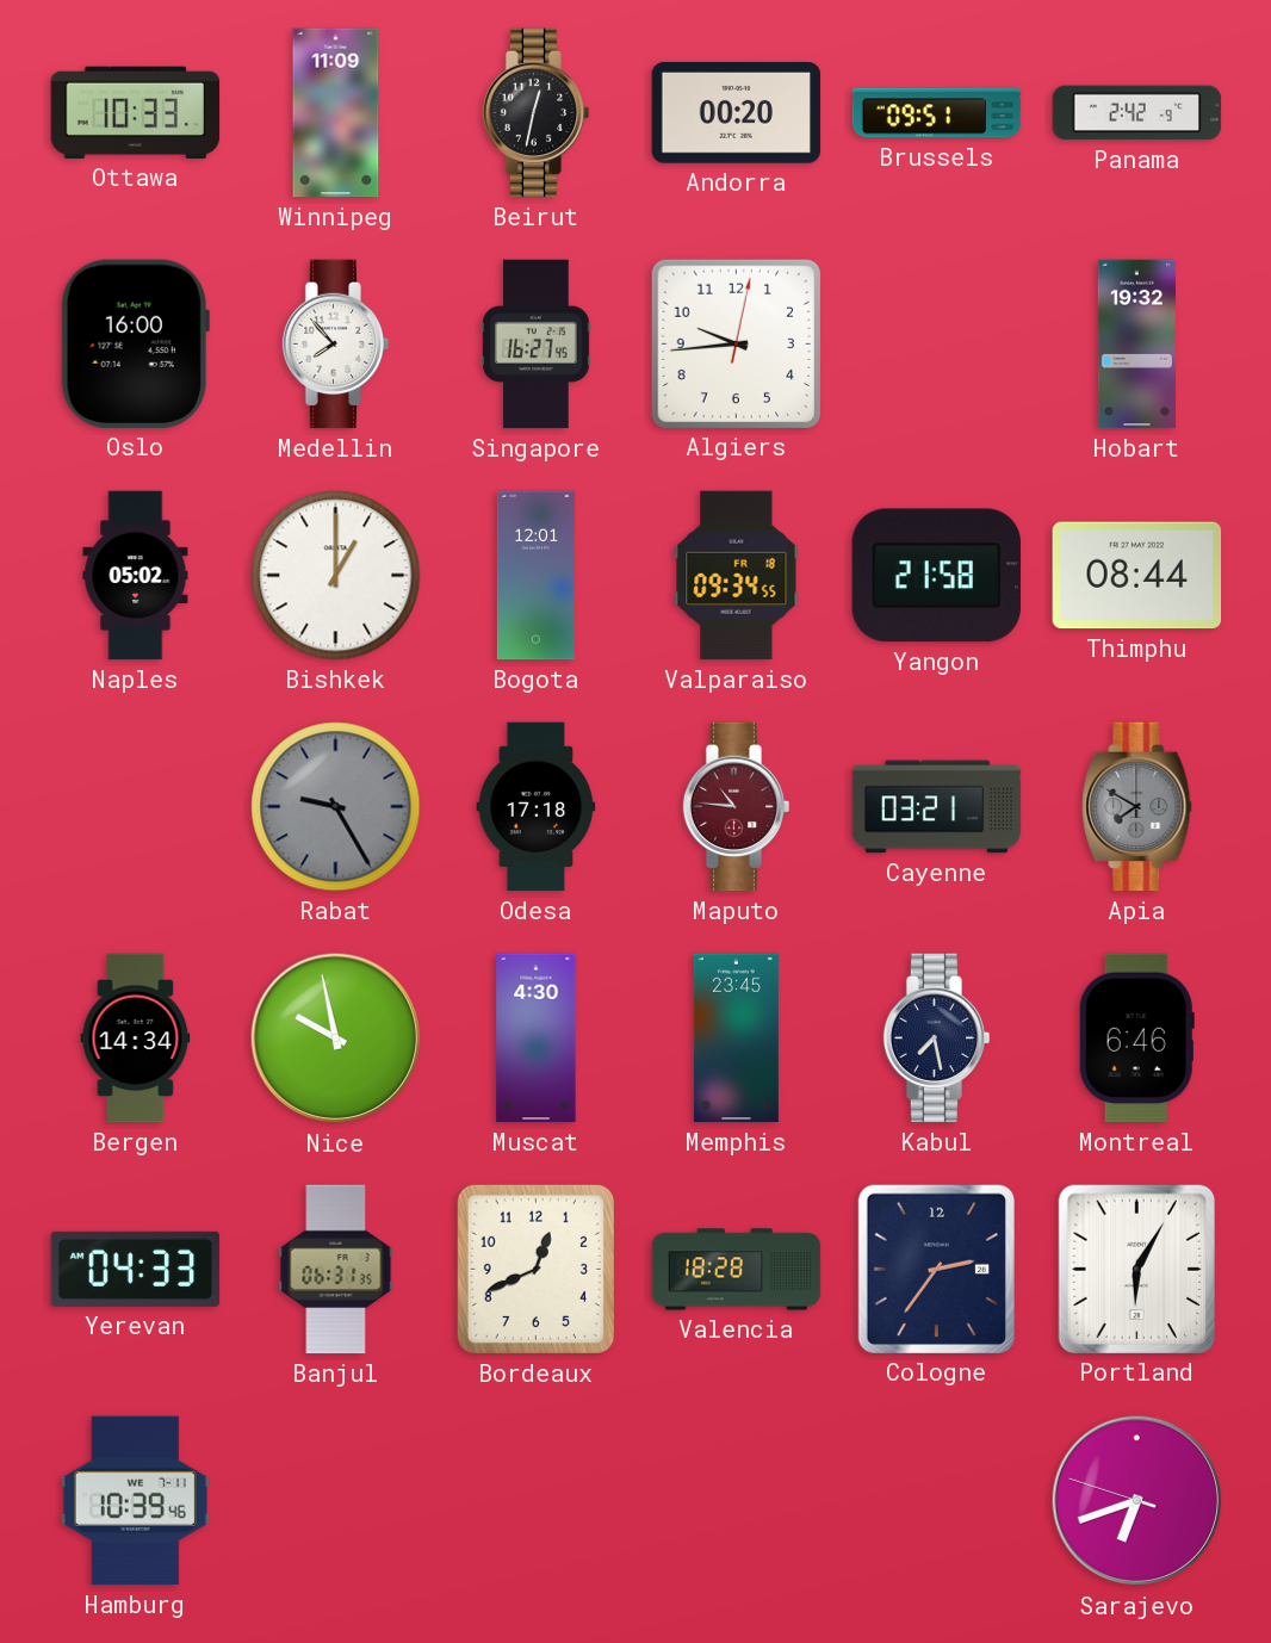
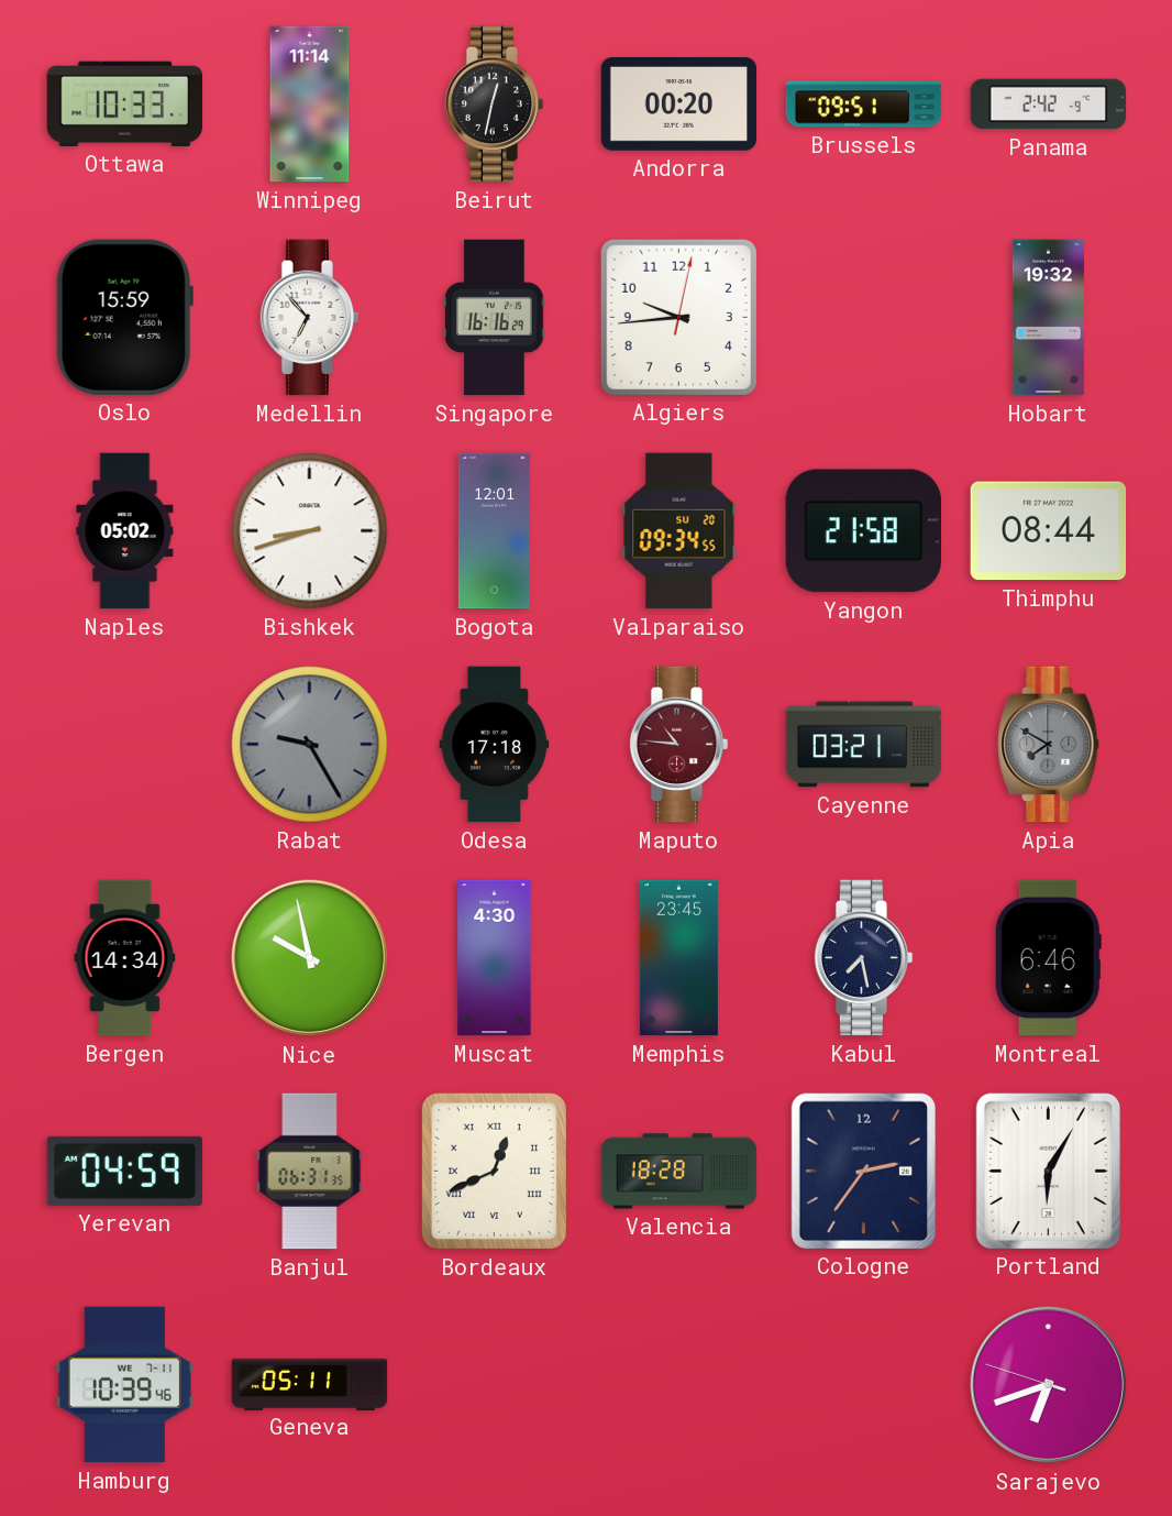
Winnipeg: 11:09 -> 11:14
Oslo: 16:00 -> 15:59
Medellin: 7:53 -> 6:53
Singapore: 16:27 -> 16:16
Bishkek: 1:00 -> 8:42
Valparaiso date: FR 18 -> SU 20
Yerevan: 04:33 -> 04:59
Bordeaux numerals: Arabic -> Roman
Geneva: none -> 05:11
